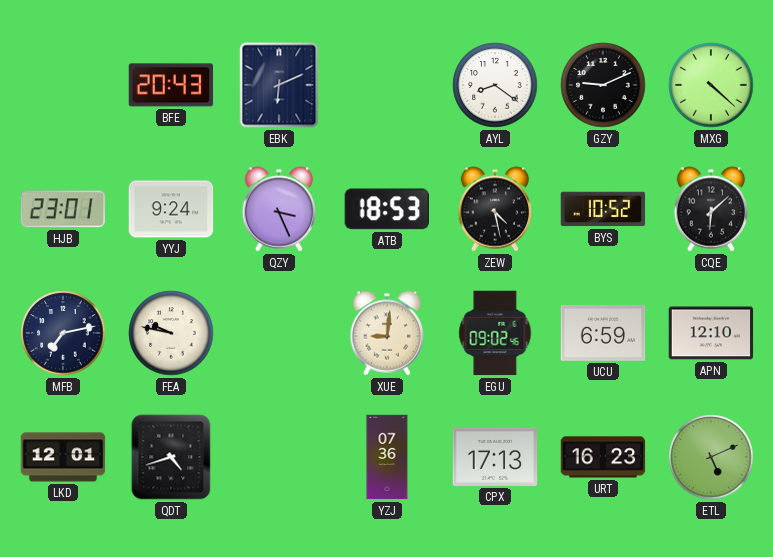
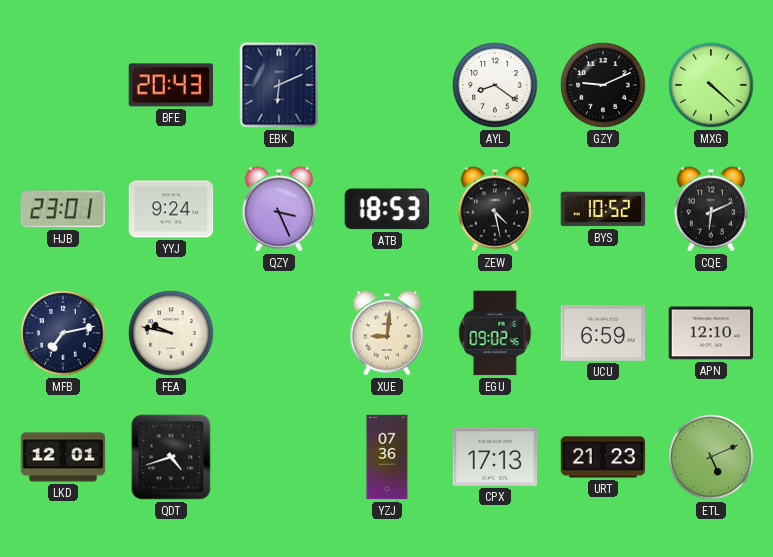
CQE: 6:08 -> 6:11
URT: 16:23 -> 21:23
